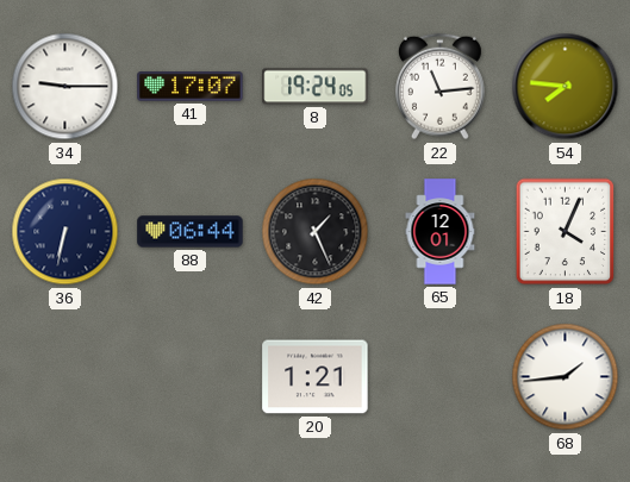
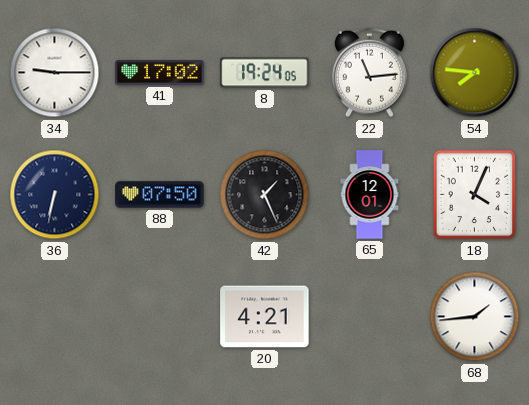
41: 17:07 -> 17:02
88: 06:44 -> 07:50
20: 1:21 -> 4:21
